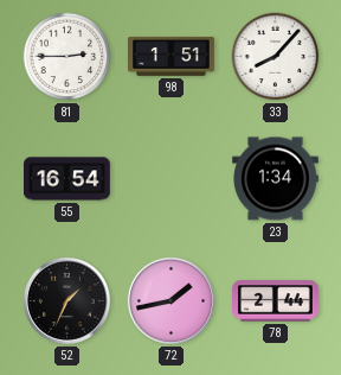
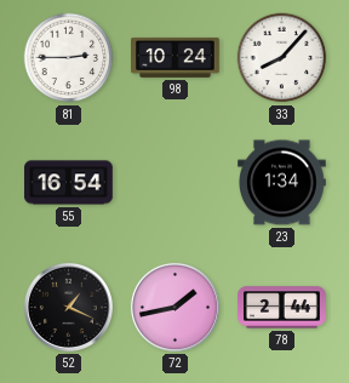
98: 1:51 -> 10:24
52: 1:34 -> 1:19
